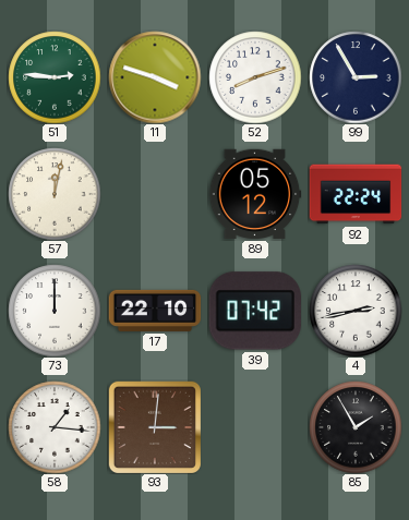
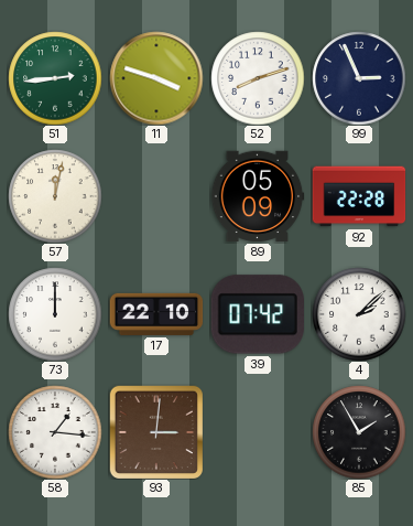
51: 2:46 -> 2:44
99: 2:55 -> 2:56
89: 05:12 -> 05:09
92: 22:24 -> 22:28
4: 2:43 -> 2:08
